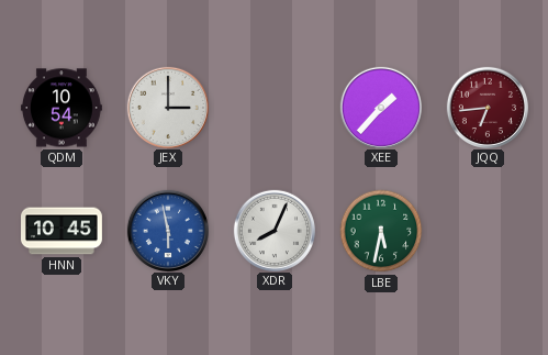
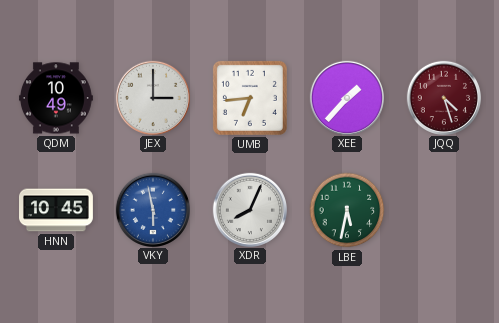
QDM: 10:54 -> 10:49
UMB: none -> 6:44
JQQ: 6:44 -> 4:27
